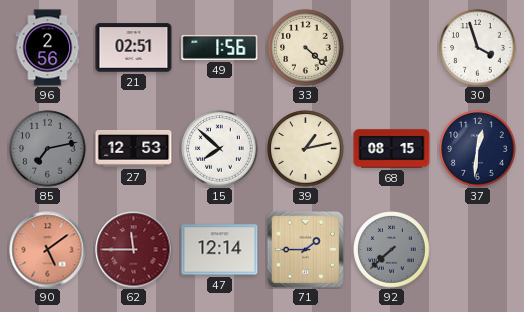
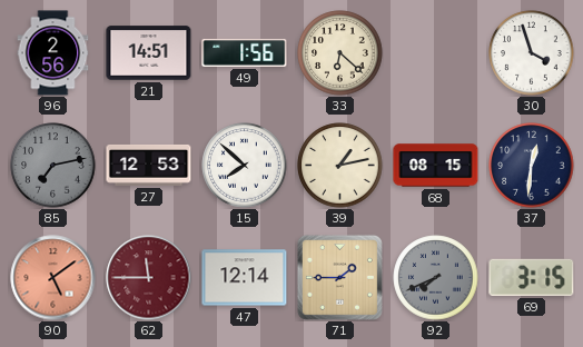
21: 02:51 -> 14:51
33: 4:22 -> 6:22
92: 7:38 -> 7:41
69: none -> 3:15
